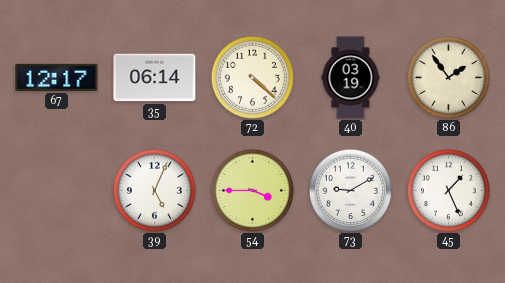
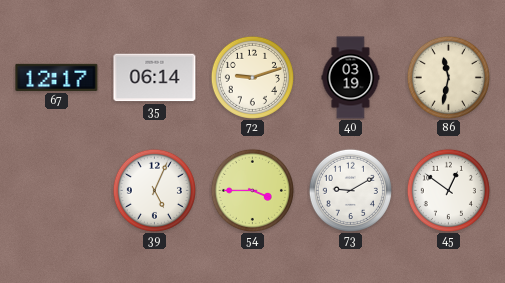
72: 4:22 -> 9:12
86: 1:54 -> 11:32
45: 1:26 -> 12:51
